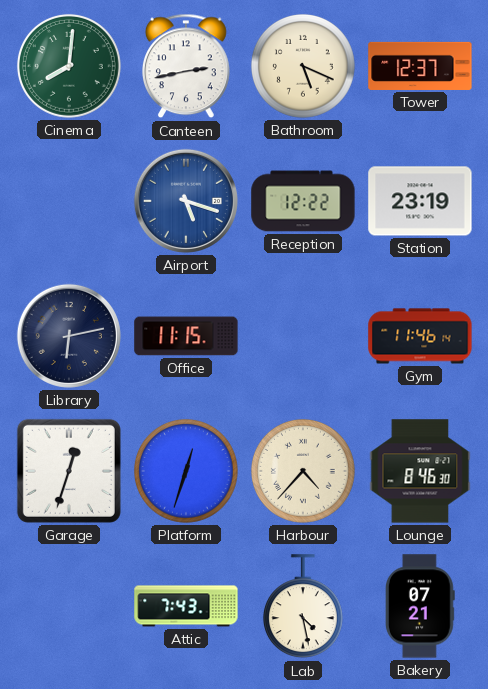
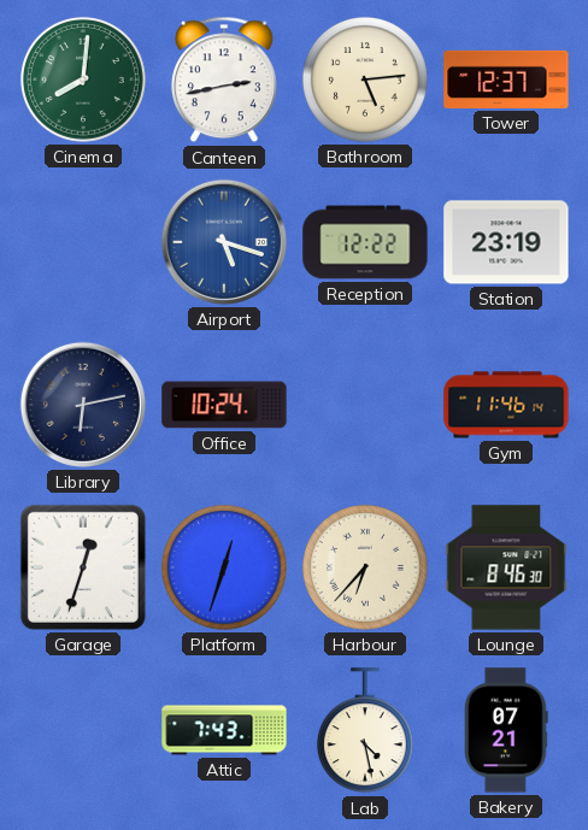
Bathroom: 5:19 -> 5:14
Office: 11:15 -> 10:24
Harbour: 4:37 -> 6:37
